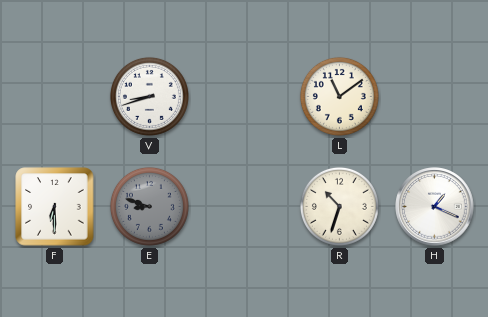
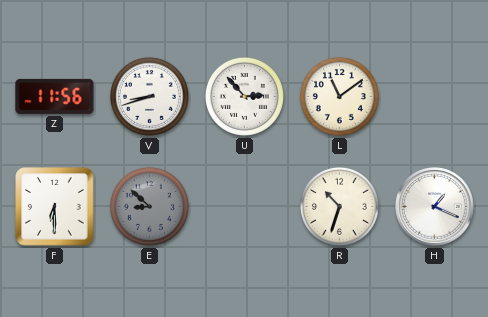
Z: none -> 11:56
U: none -> 2:53
E: 8:48 -> 8:52
